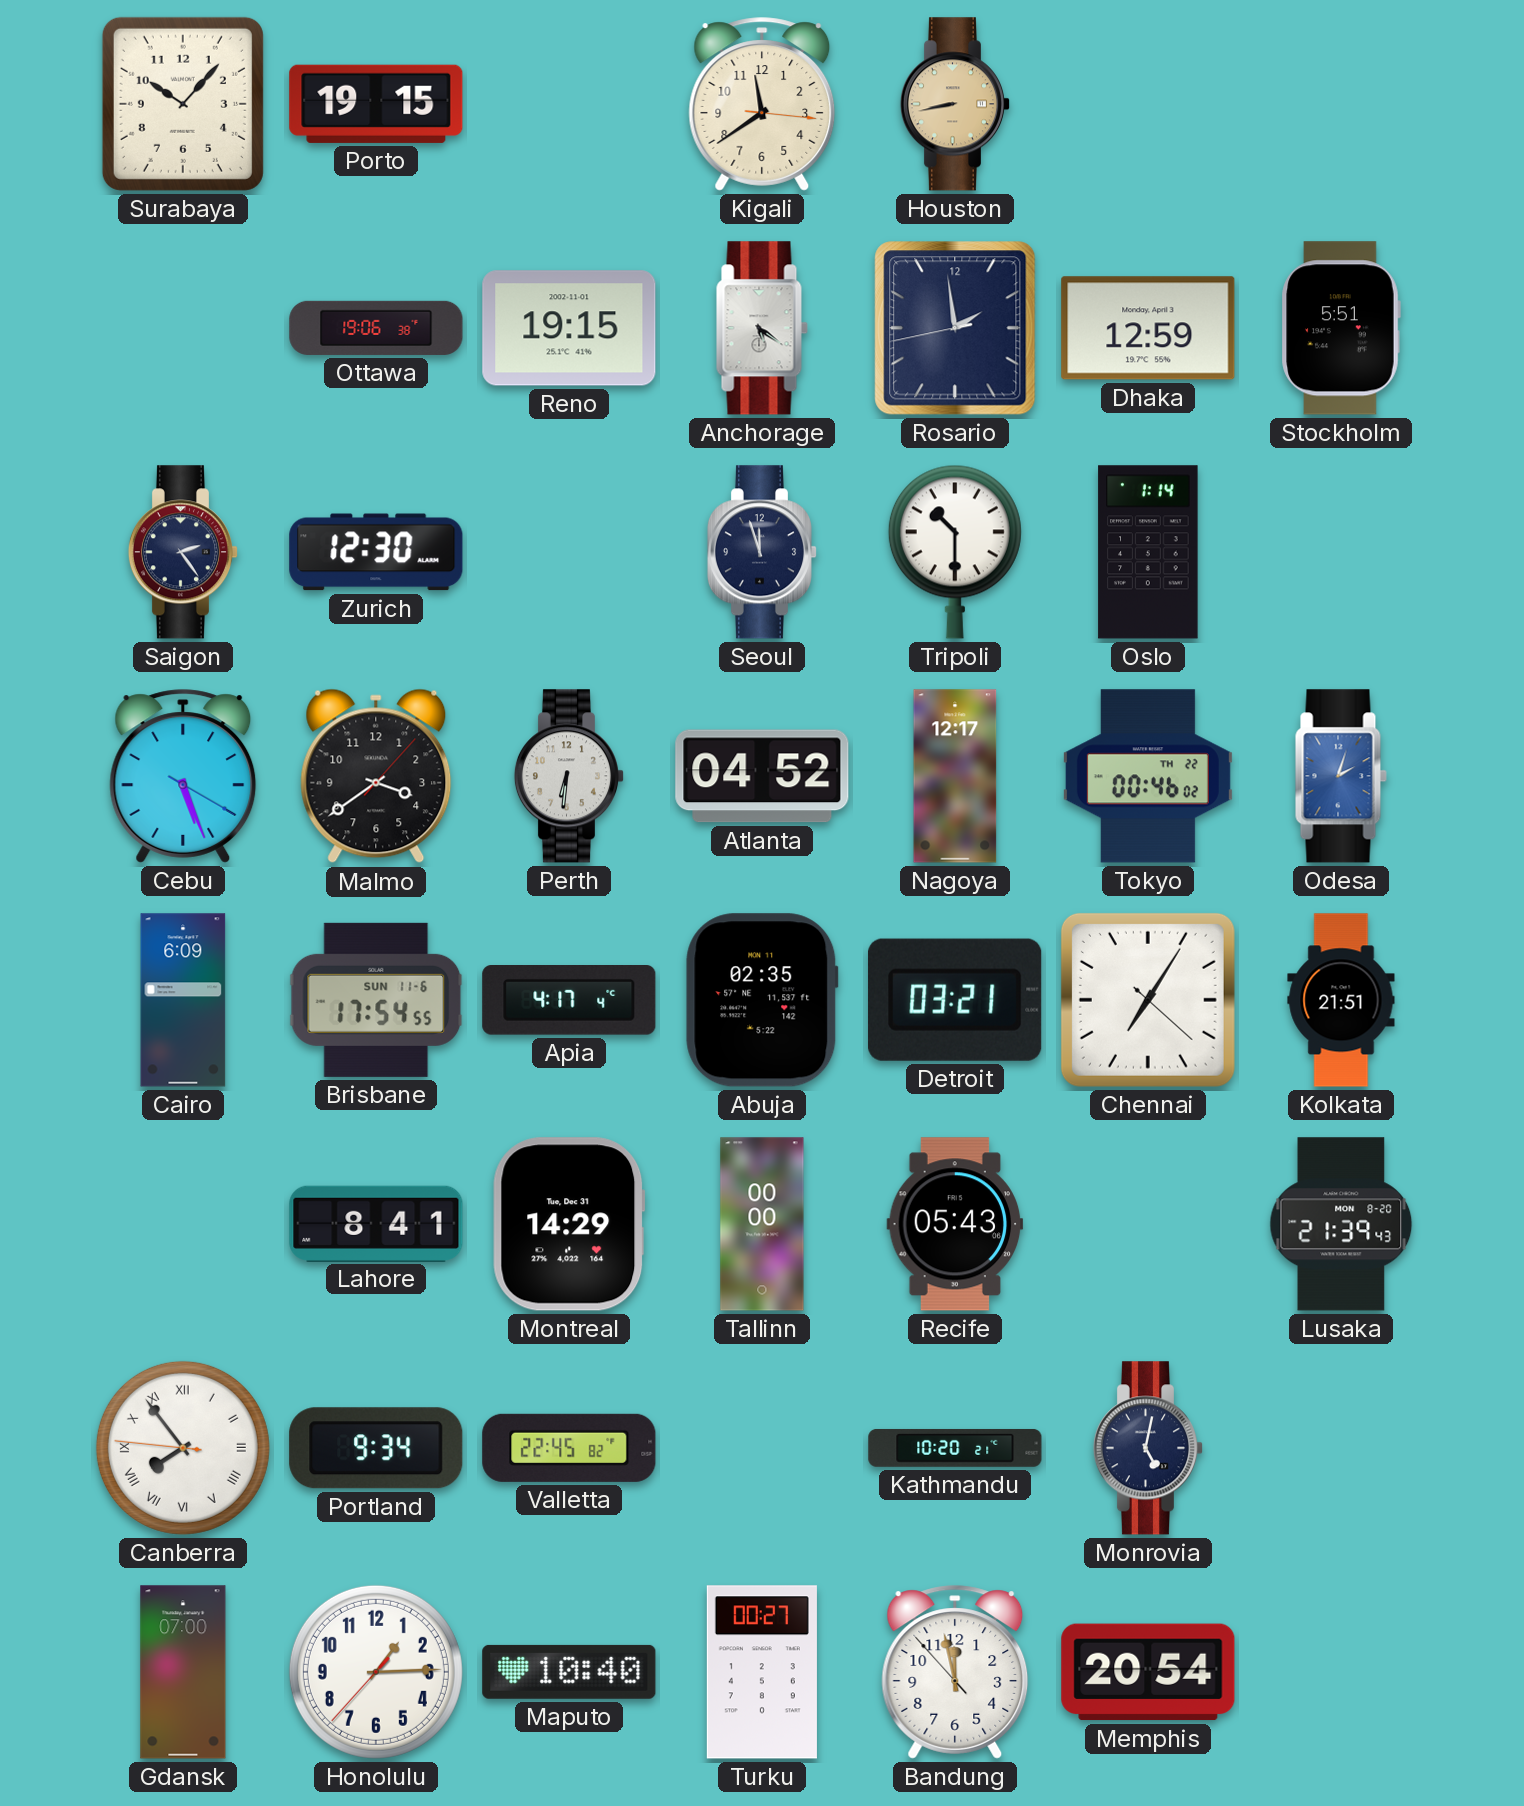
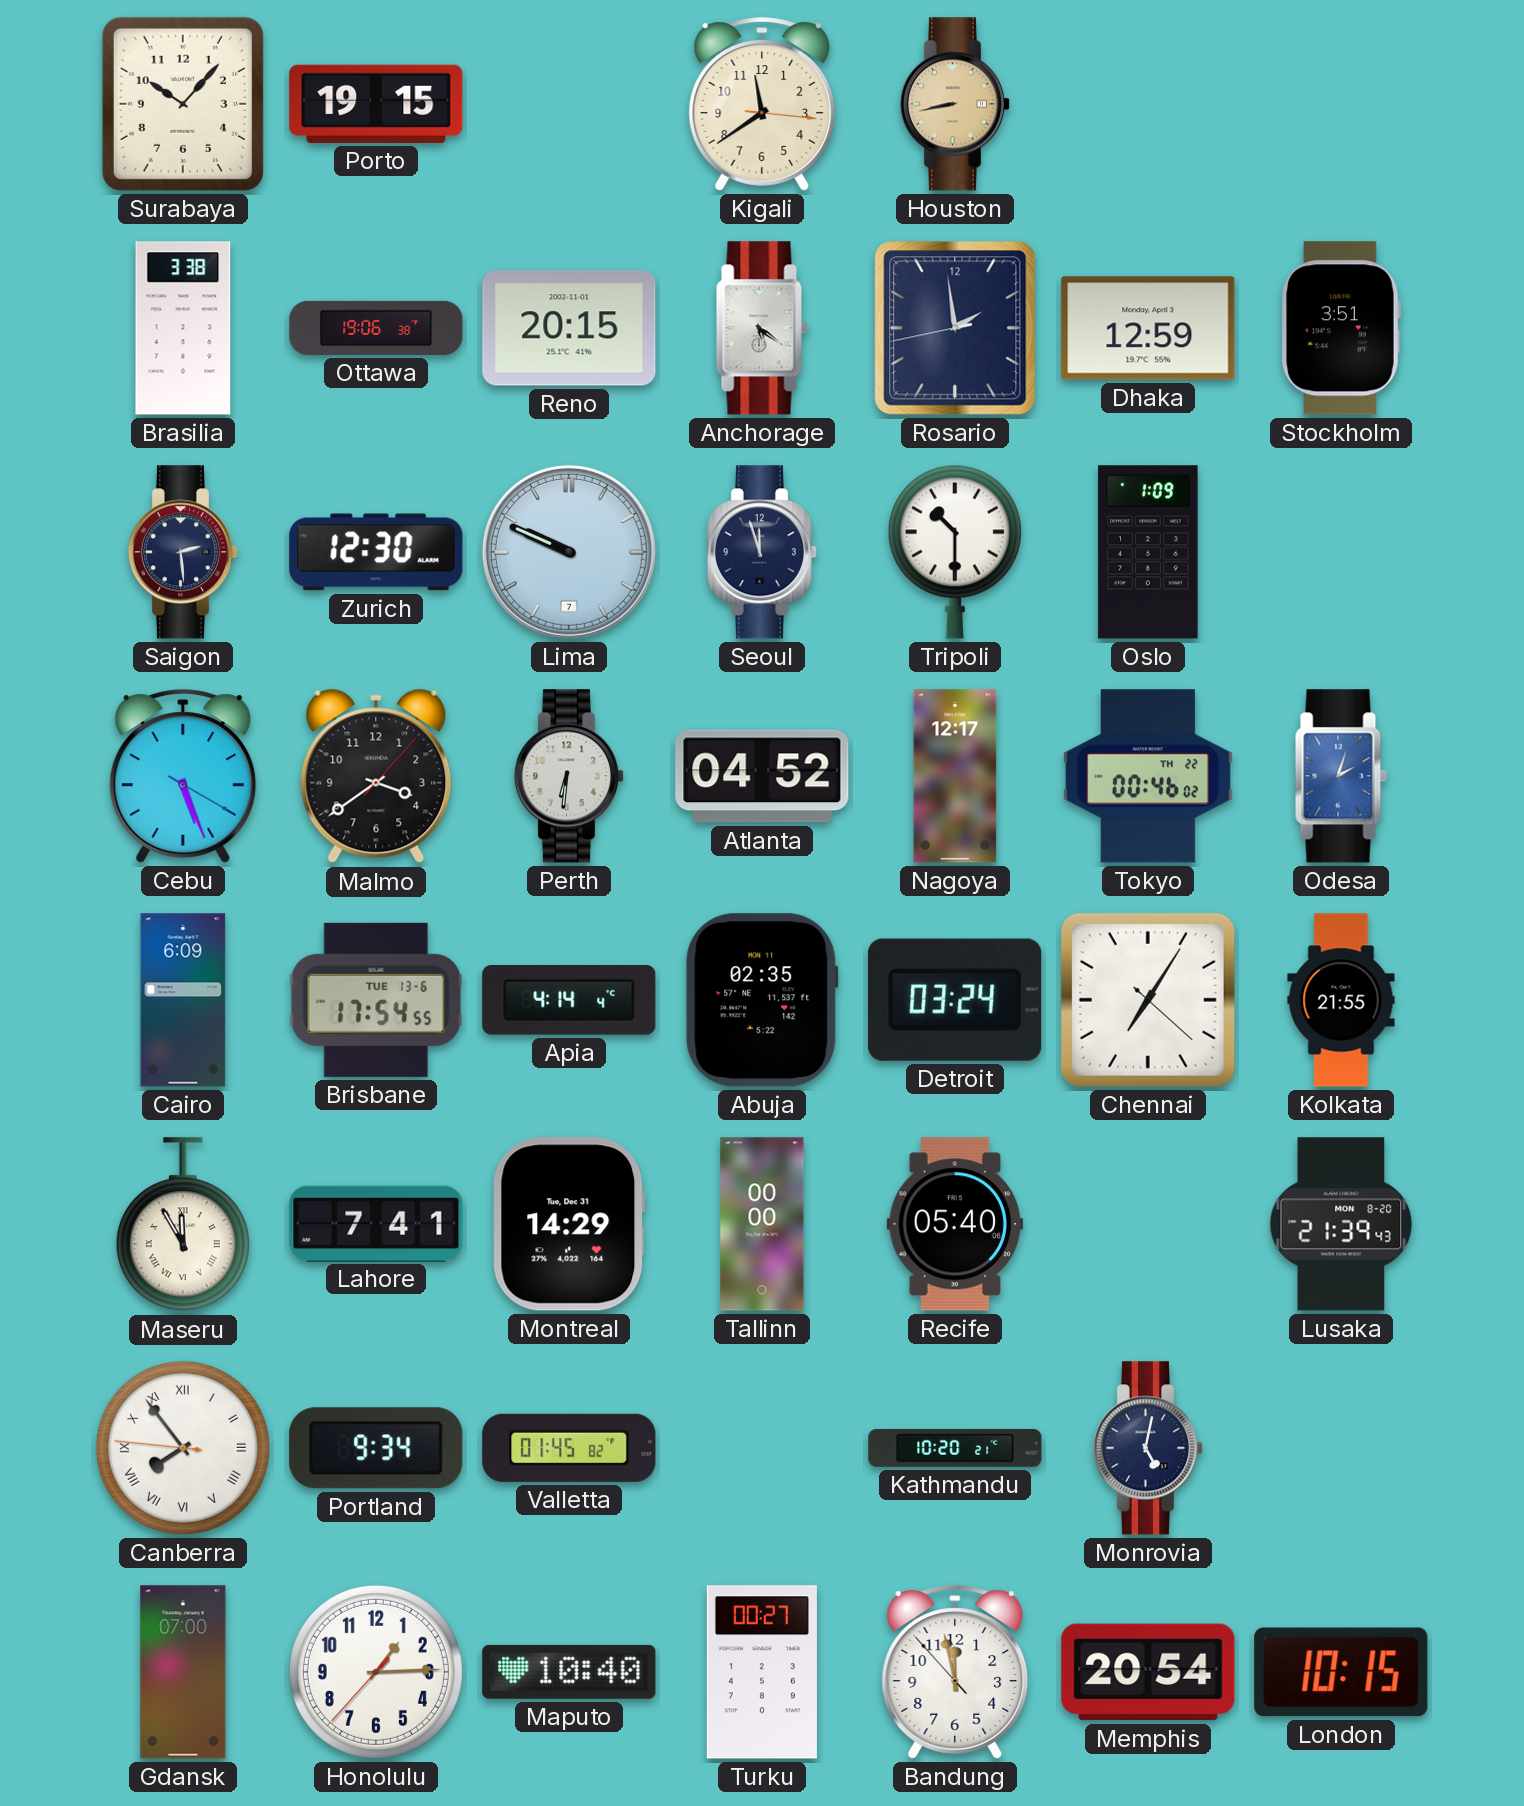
Brasilia: none -> 3:38
Reno: 19:15 -> 20:15
Stockholm: 5:51 -> 3:51
Saigon: 2:24 -> 2:29
Lima: none -> 9:49
Oslo: 1:14 -> 1:09
Brisbane date: SUN 11-6 -> TUE 13-6
Apia: 4:17 -> 4:14
Detroit: 03:21 -> 03:24
Kolkata: 21:51 -> 21:55
Maseru: none -> 11:55
Lahore: 8:41 -> 7:41
Recife: 05:43 -> 05:40
Valletta: 22:45 -> 01:45
London: none -> 10:15
